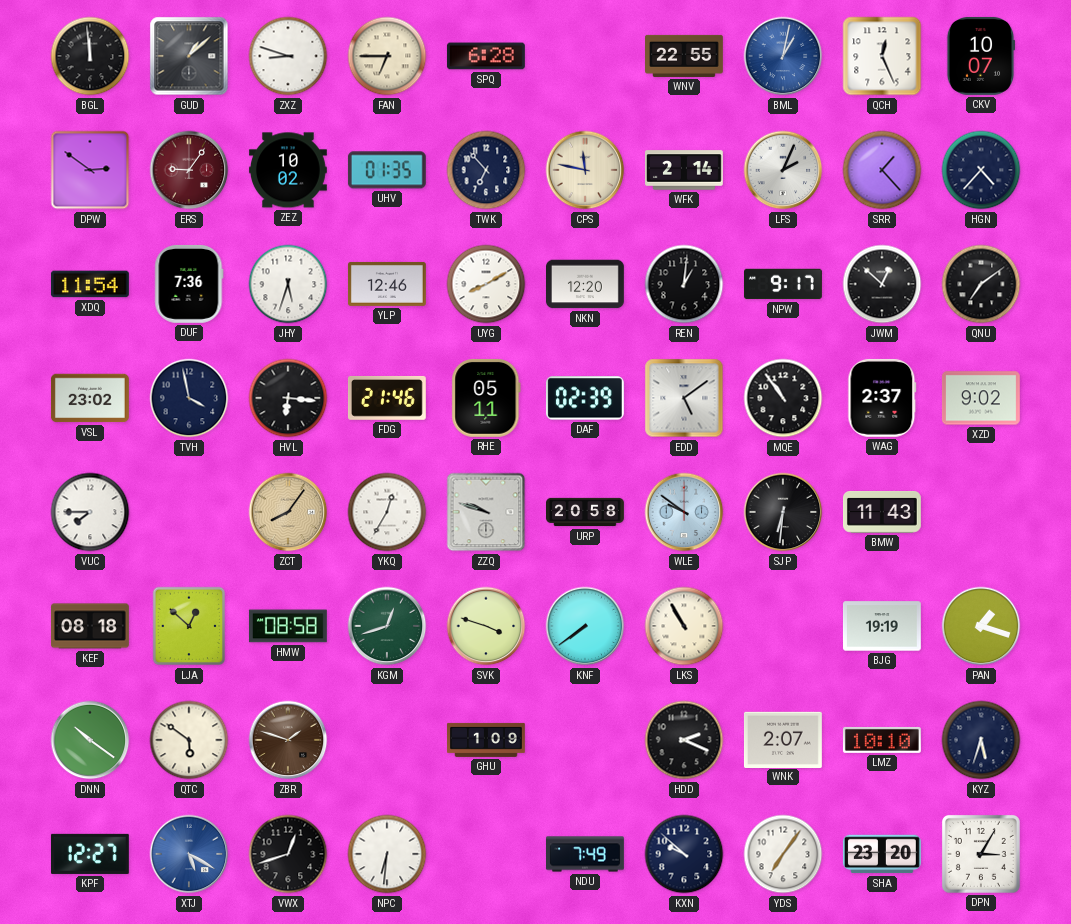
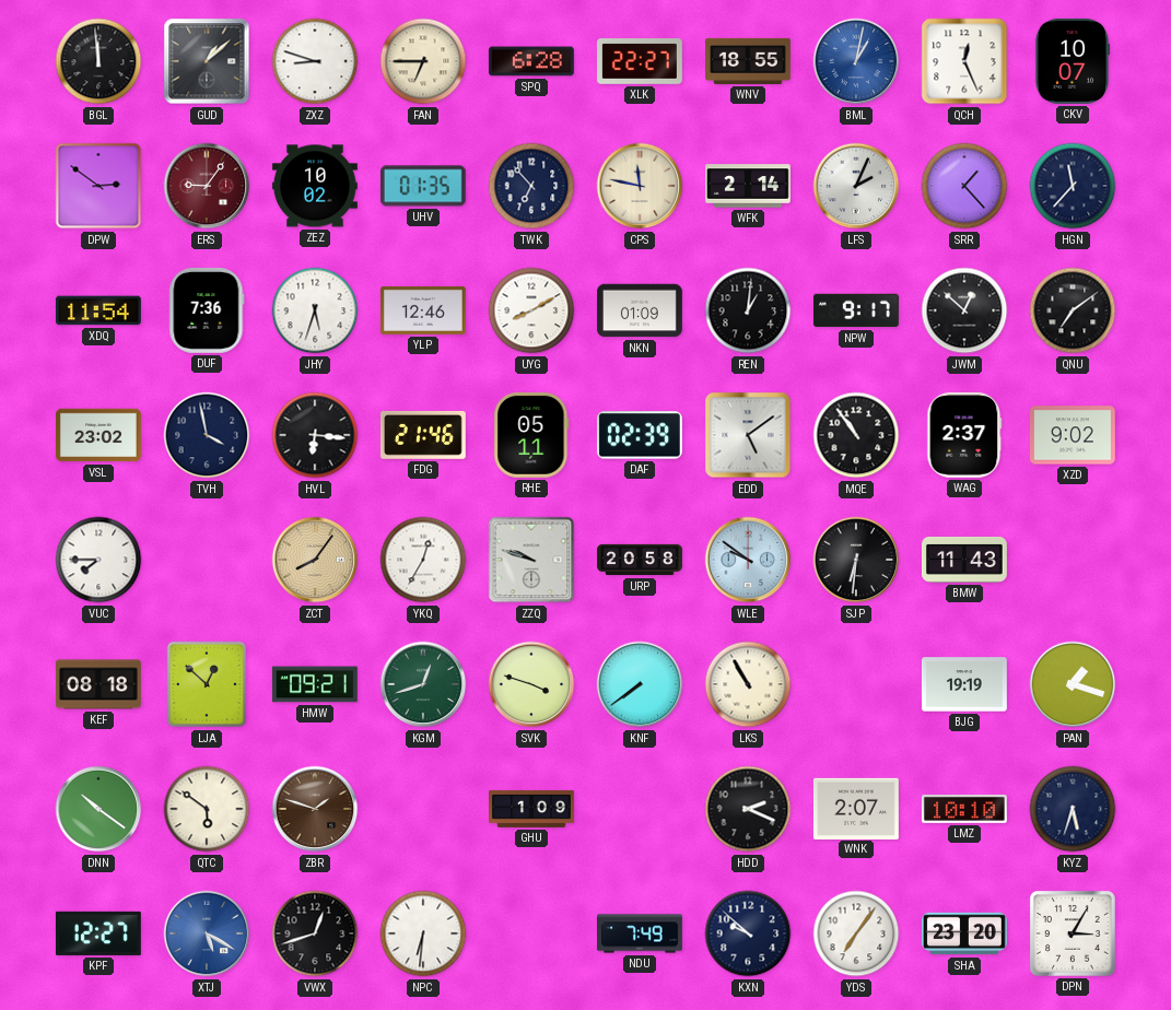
XLK: none -> 22:27
WNV: 22:55 -> 18:55
HGN: 4:37 -> 11:37
NKN: 12:20 -> 01:09
HMW: 08:58 -> 09:21
